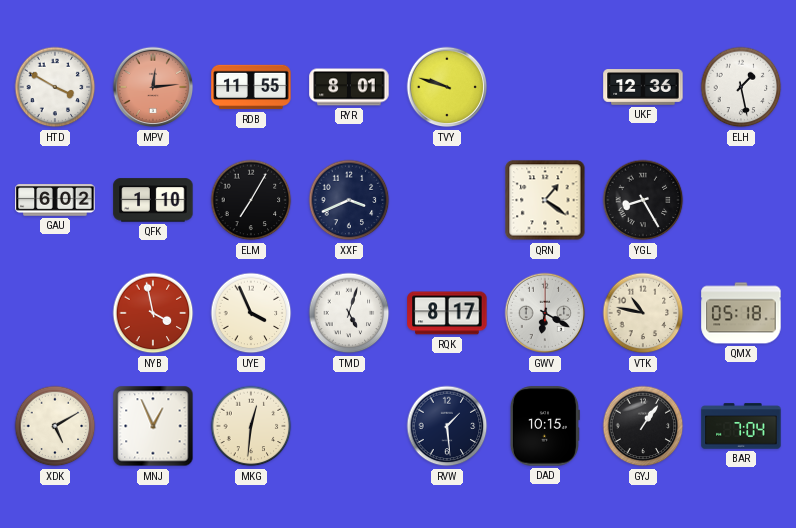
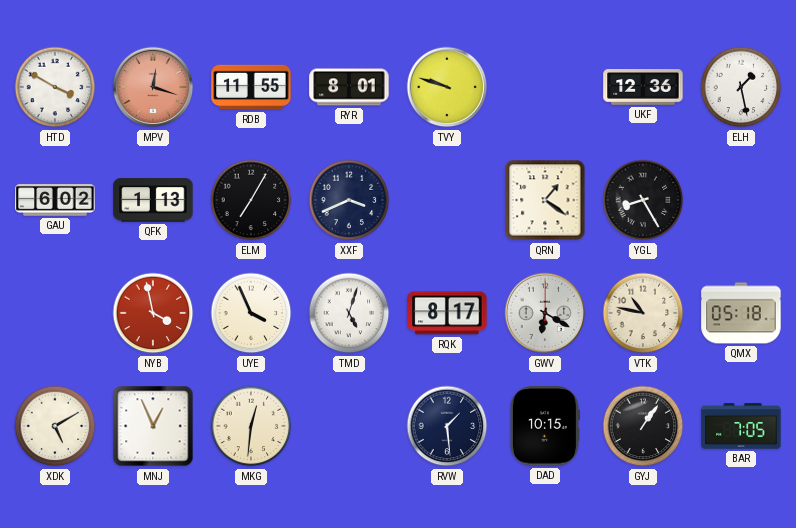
MPV: 12:14 -> 12:18
QFK: 1:10 -> 1:13
BAR: 7:04 -> 7:05
